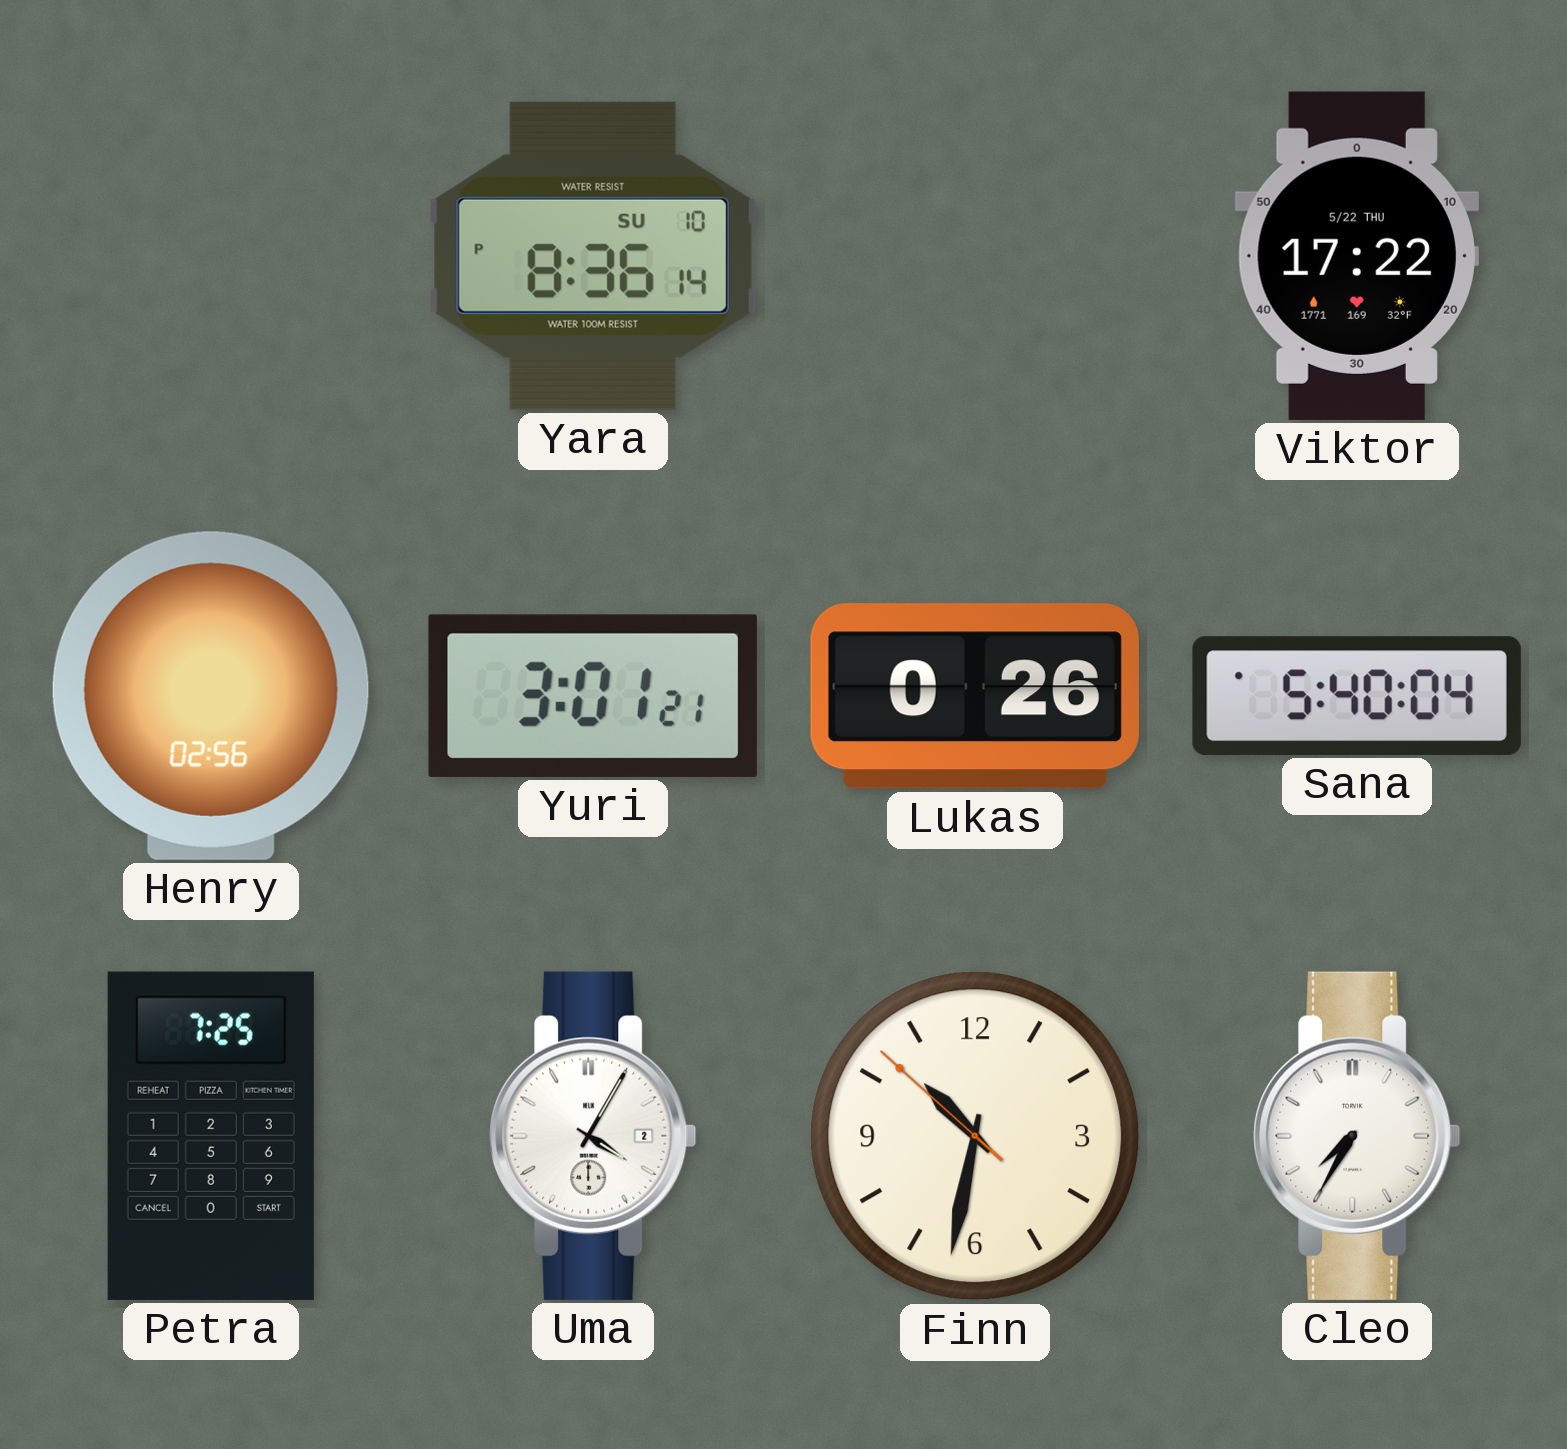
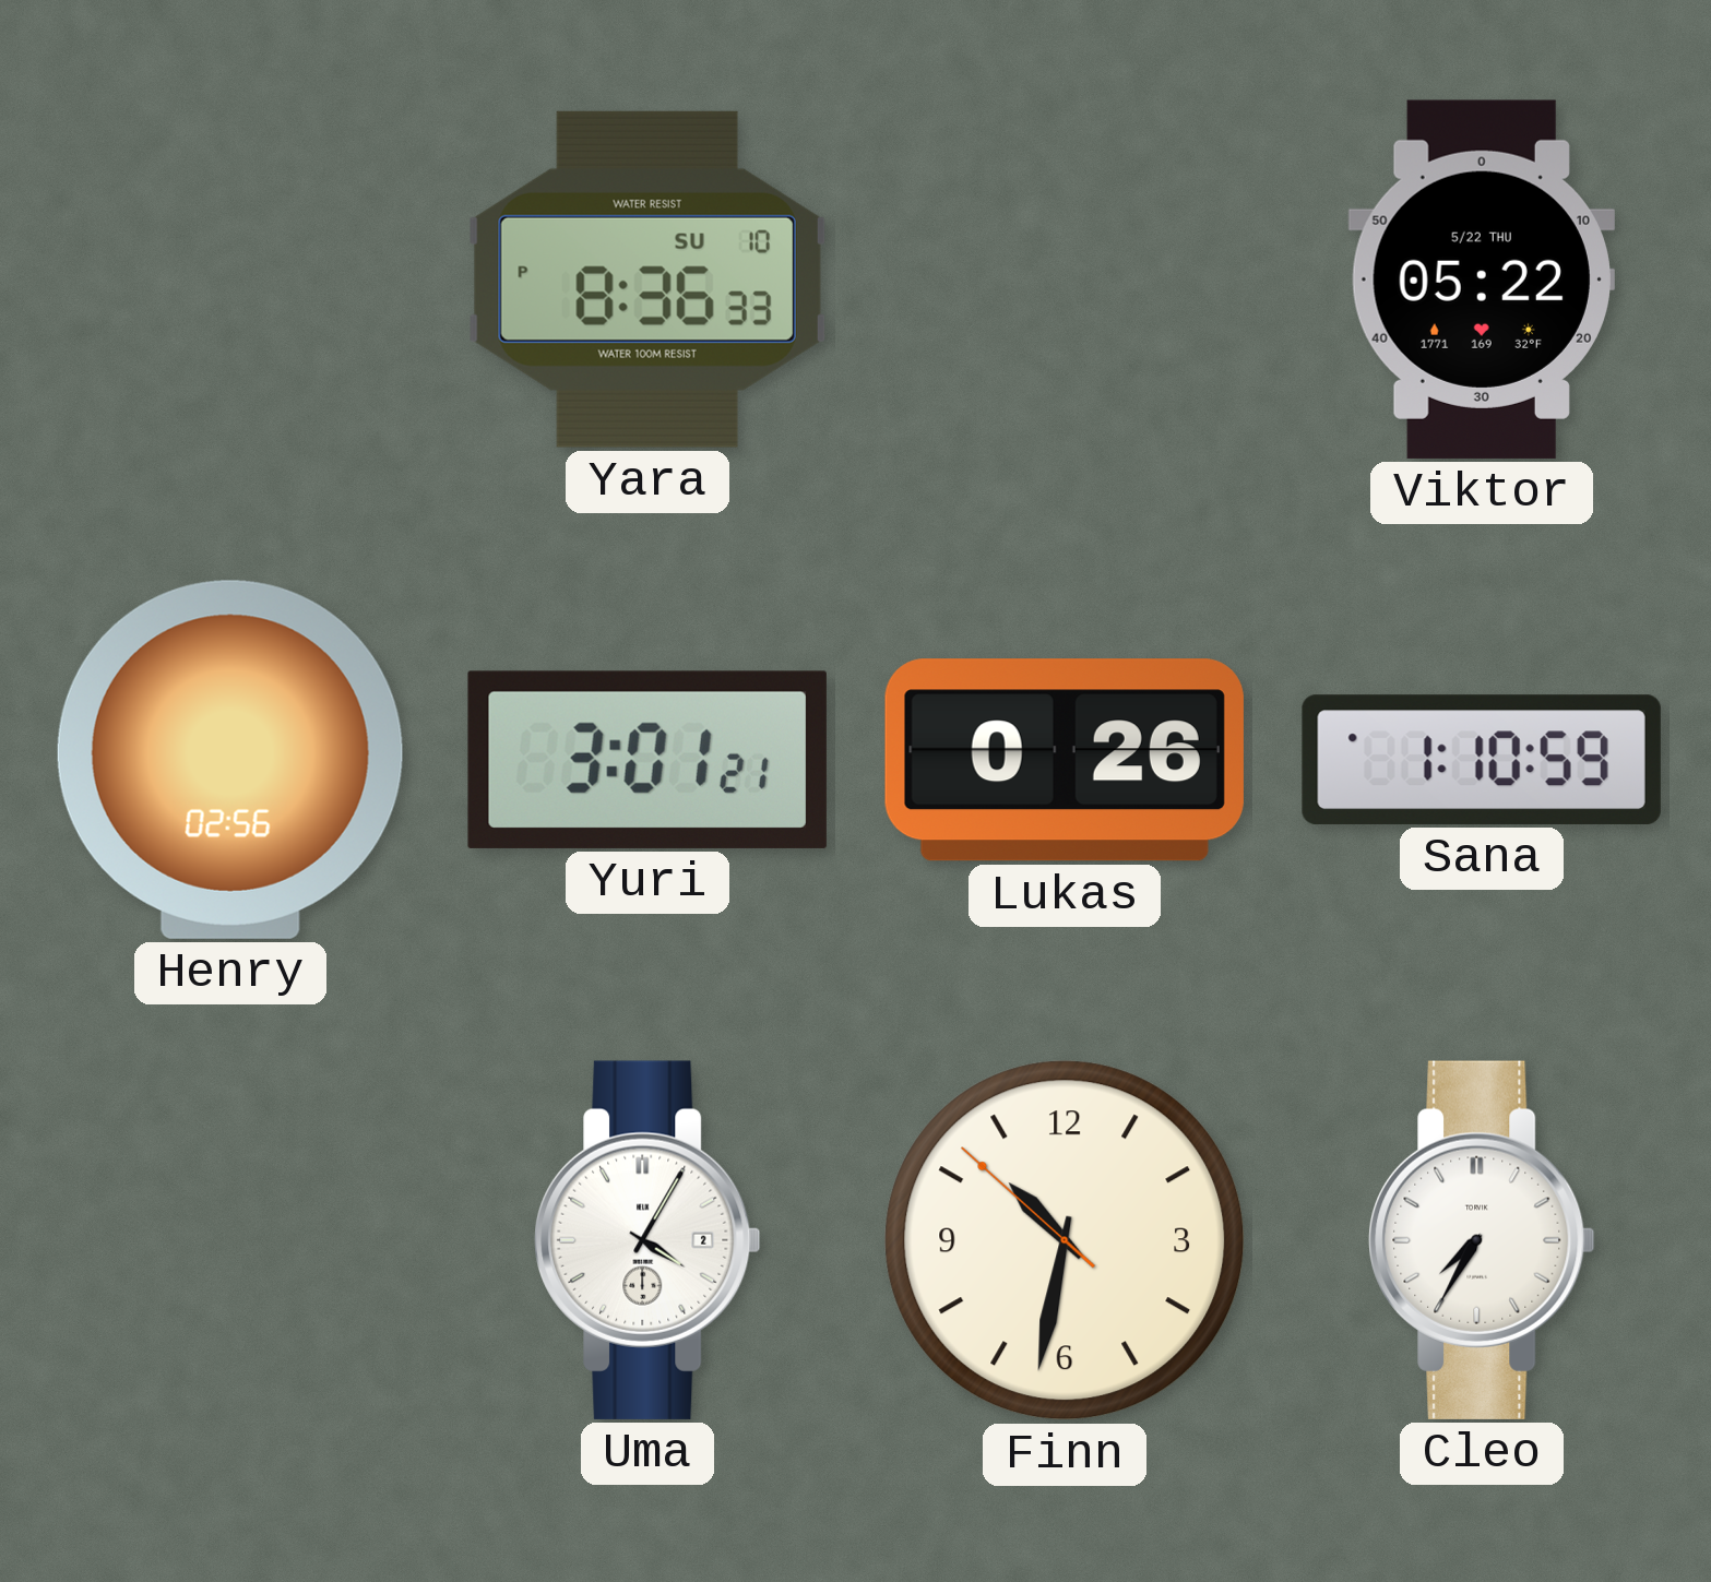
Yara: 8:36:14 PM -> 8:36:33 PM
Viktor: 17:22 -> 05:22
Sana: 5:40 -> 1:10
Petra: 7:25 -> none
